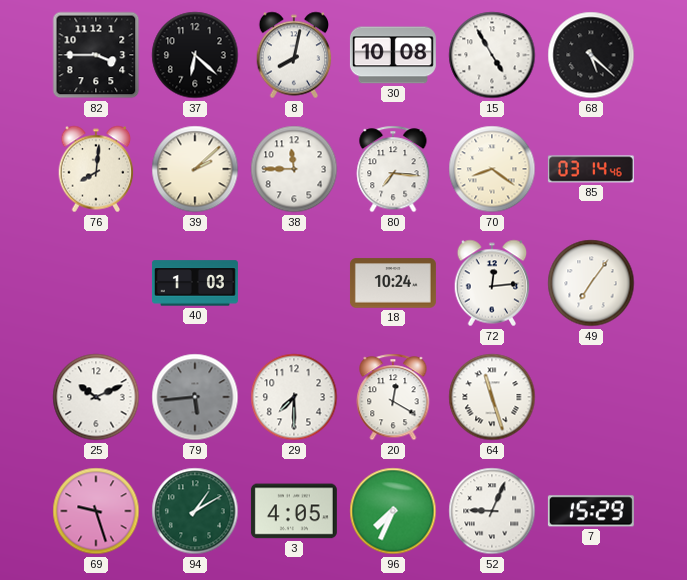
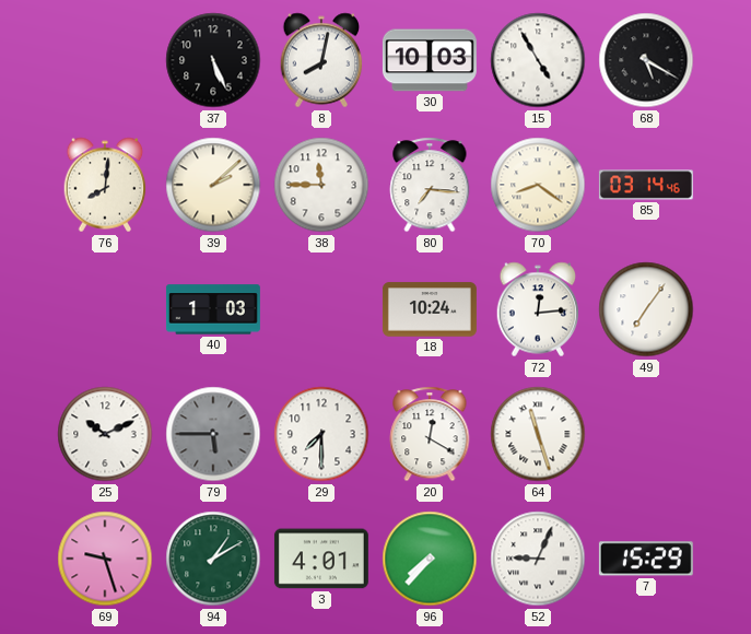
82: 3:45 -> none
37: 6:22 -> 5:26
30: 10:08 -> 10:03
68: 5:22 -> 5:20
79: 5:44 -> 5:45
3: 4:05 -> 4:01
96: 7:34 -> 7:37
